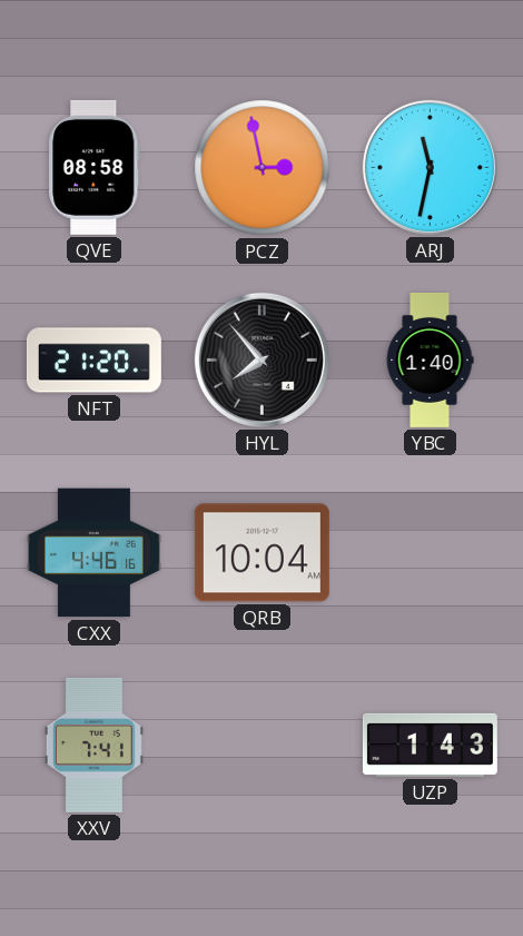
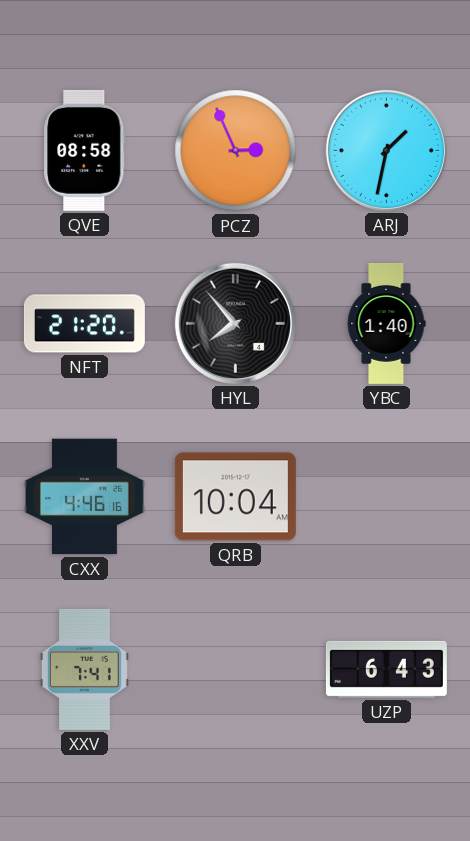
PCZ: 2:58 -> 2:56
ARJ: 11:32 -> 1:32
UZP: 1:43 -> 6:43
